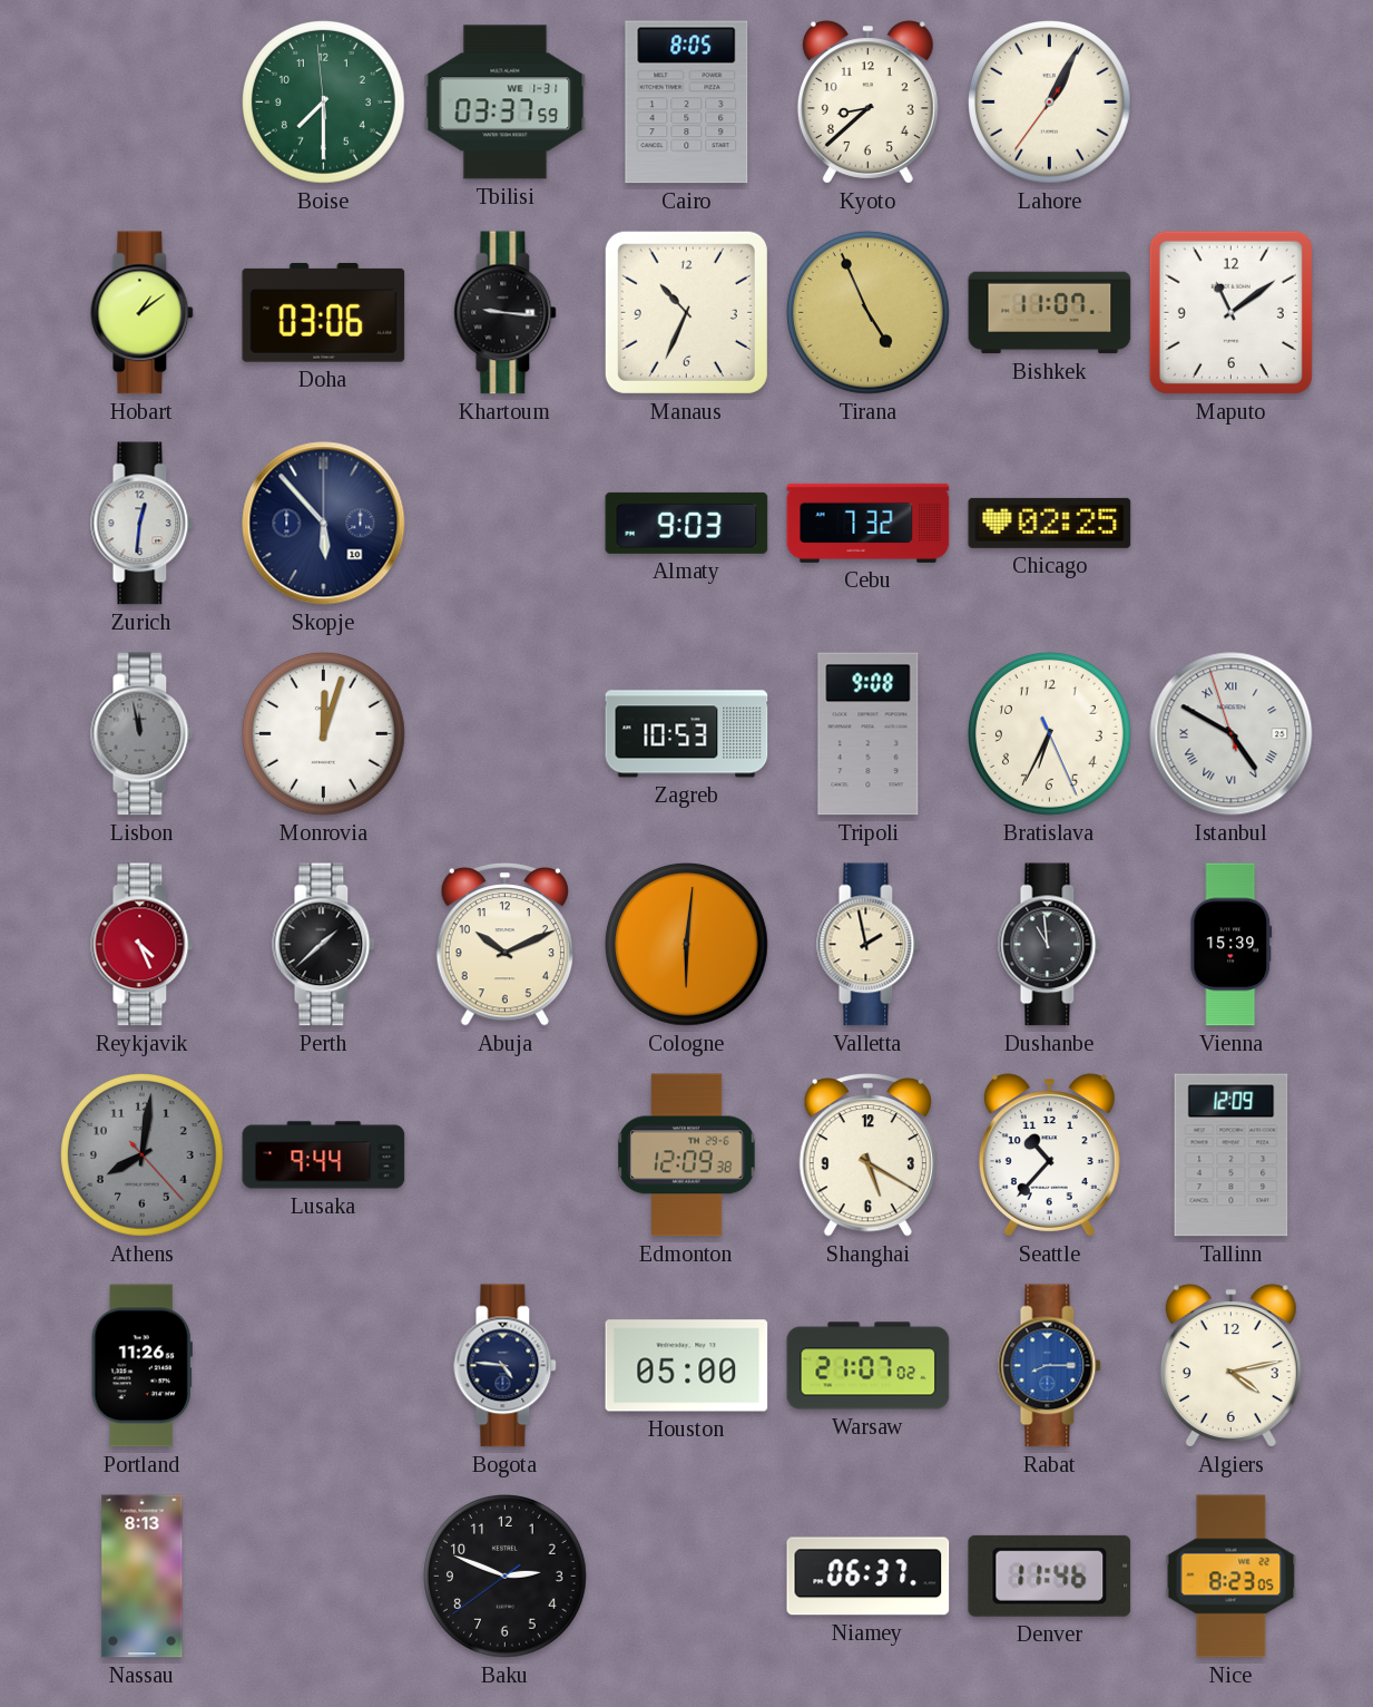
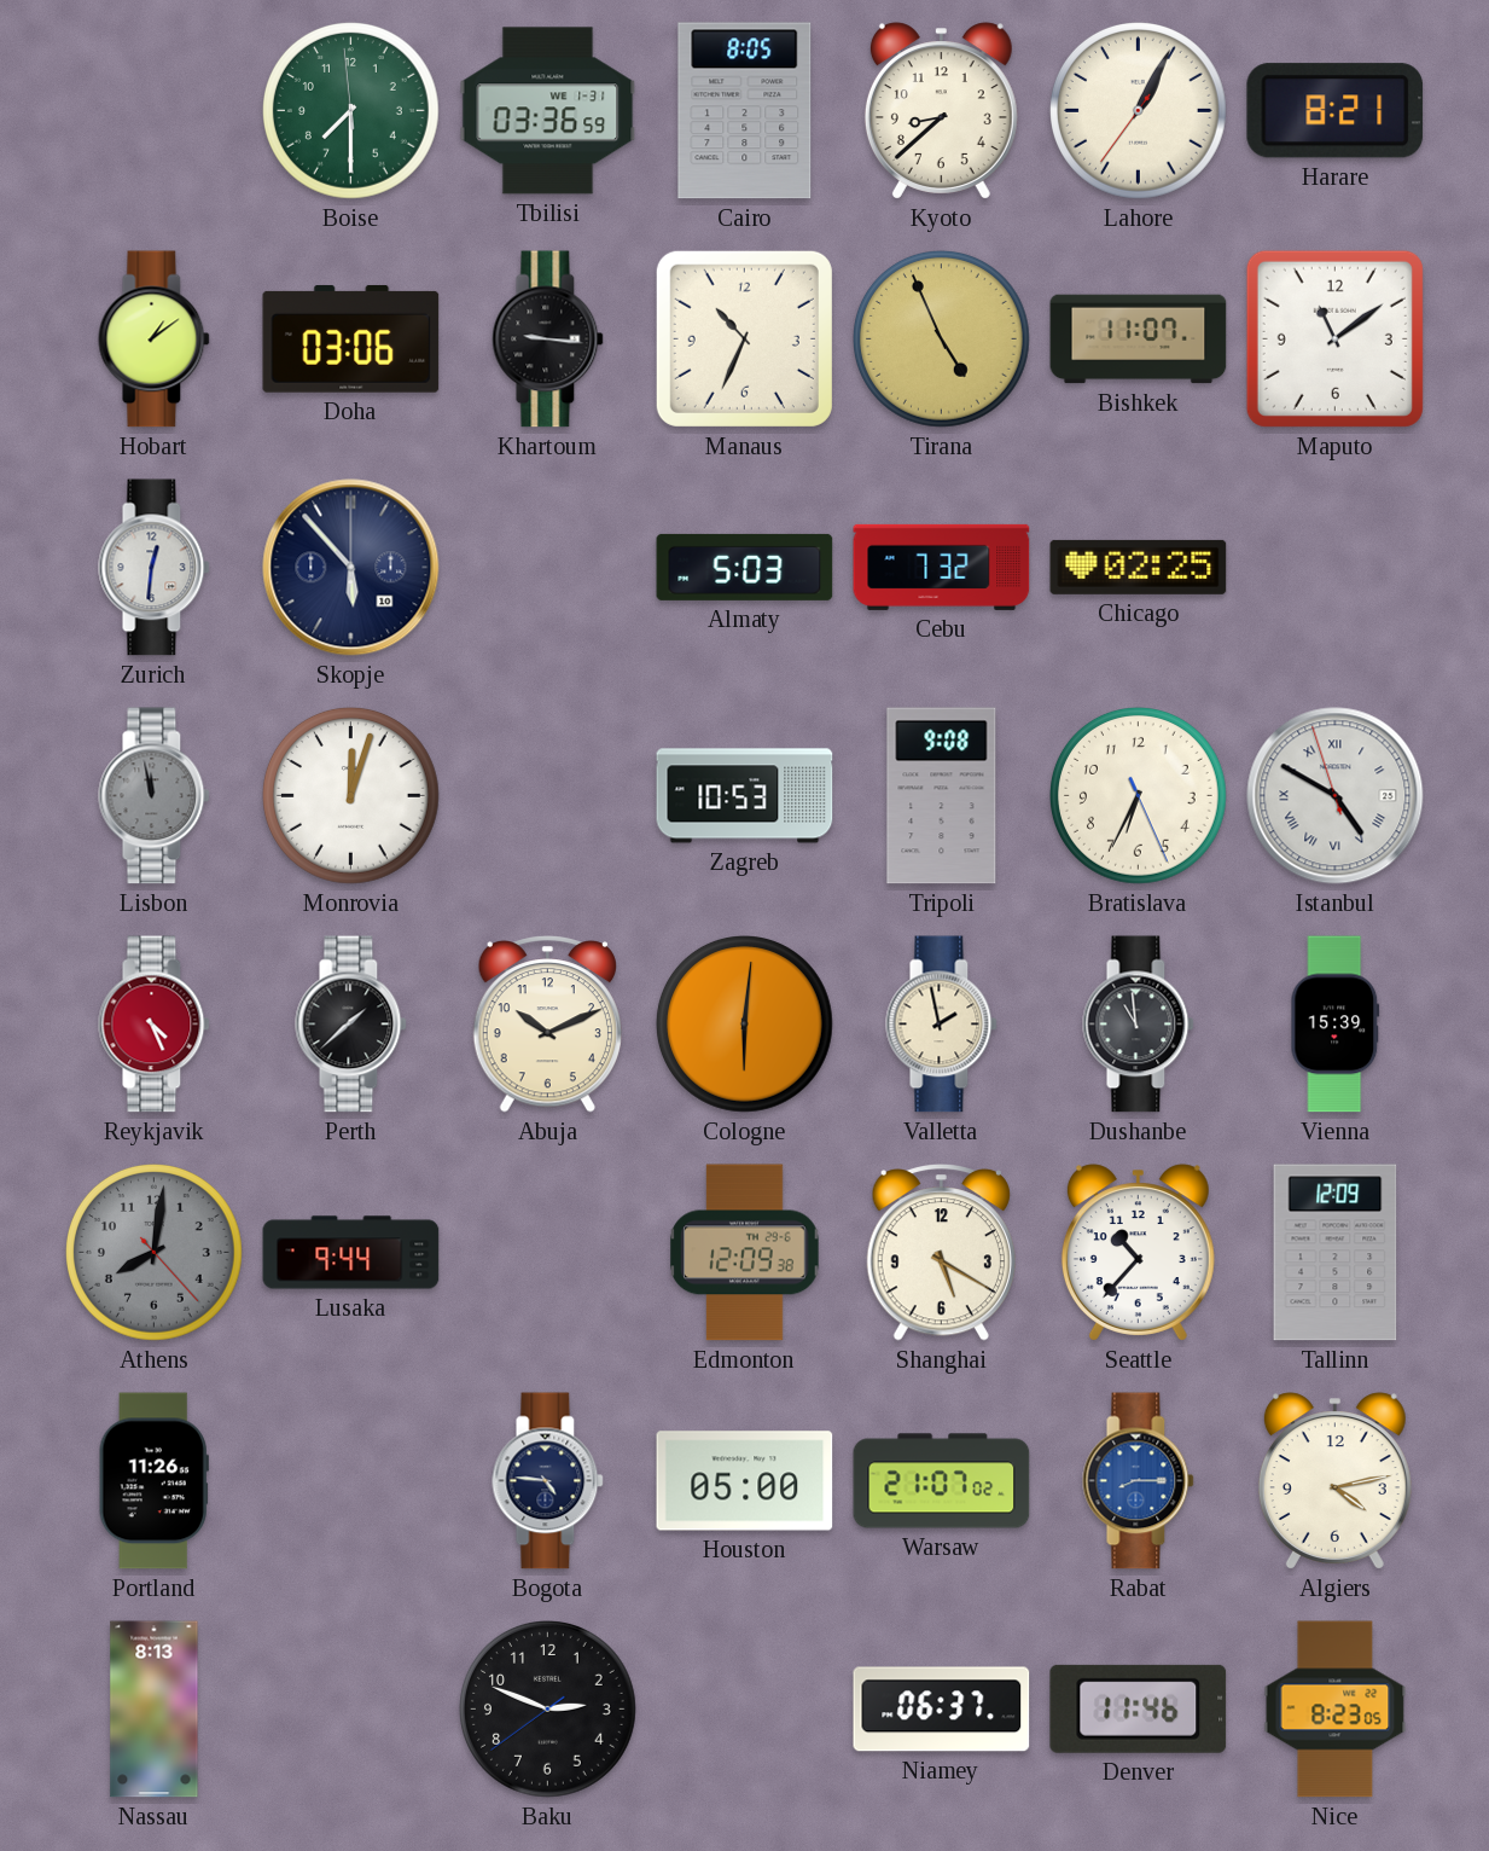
Tbilisi: 03:37 -> 03:36
Harare: none -> 8:21
Almaty: 9:03 -> 5:03
